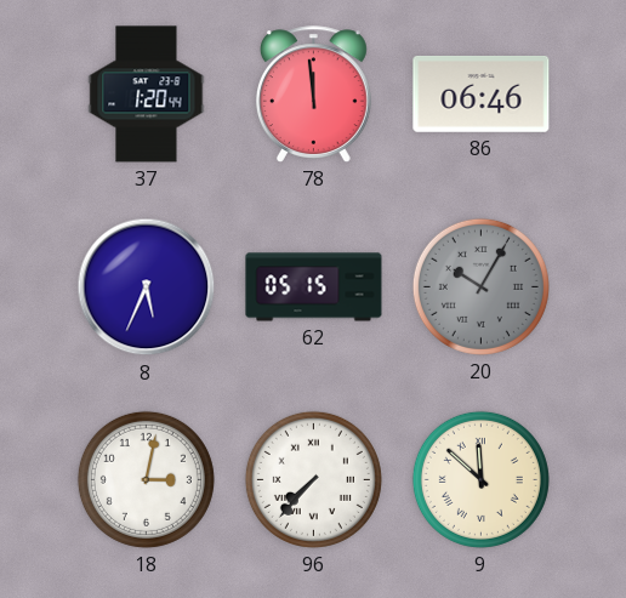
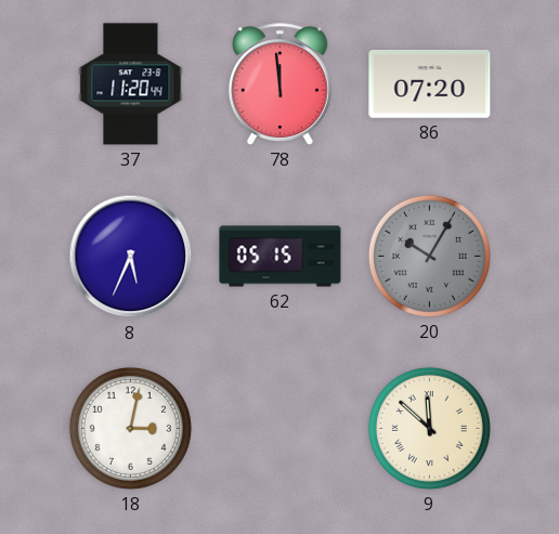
37: 1:20 -> 11:20
86: 06:46 -> 07:20
96: 7:37 -> none
